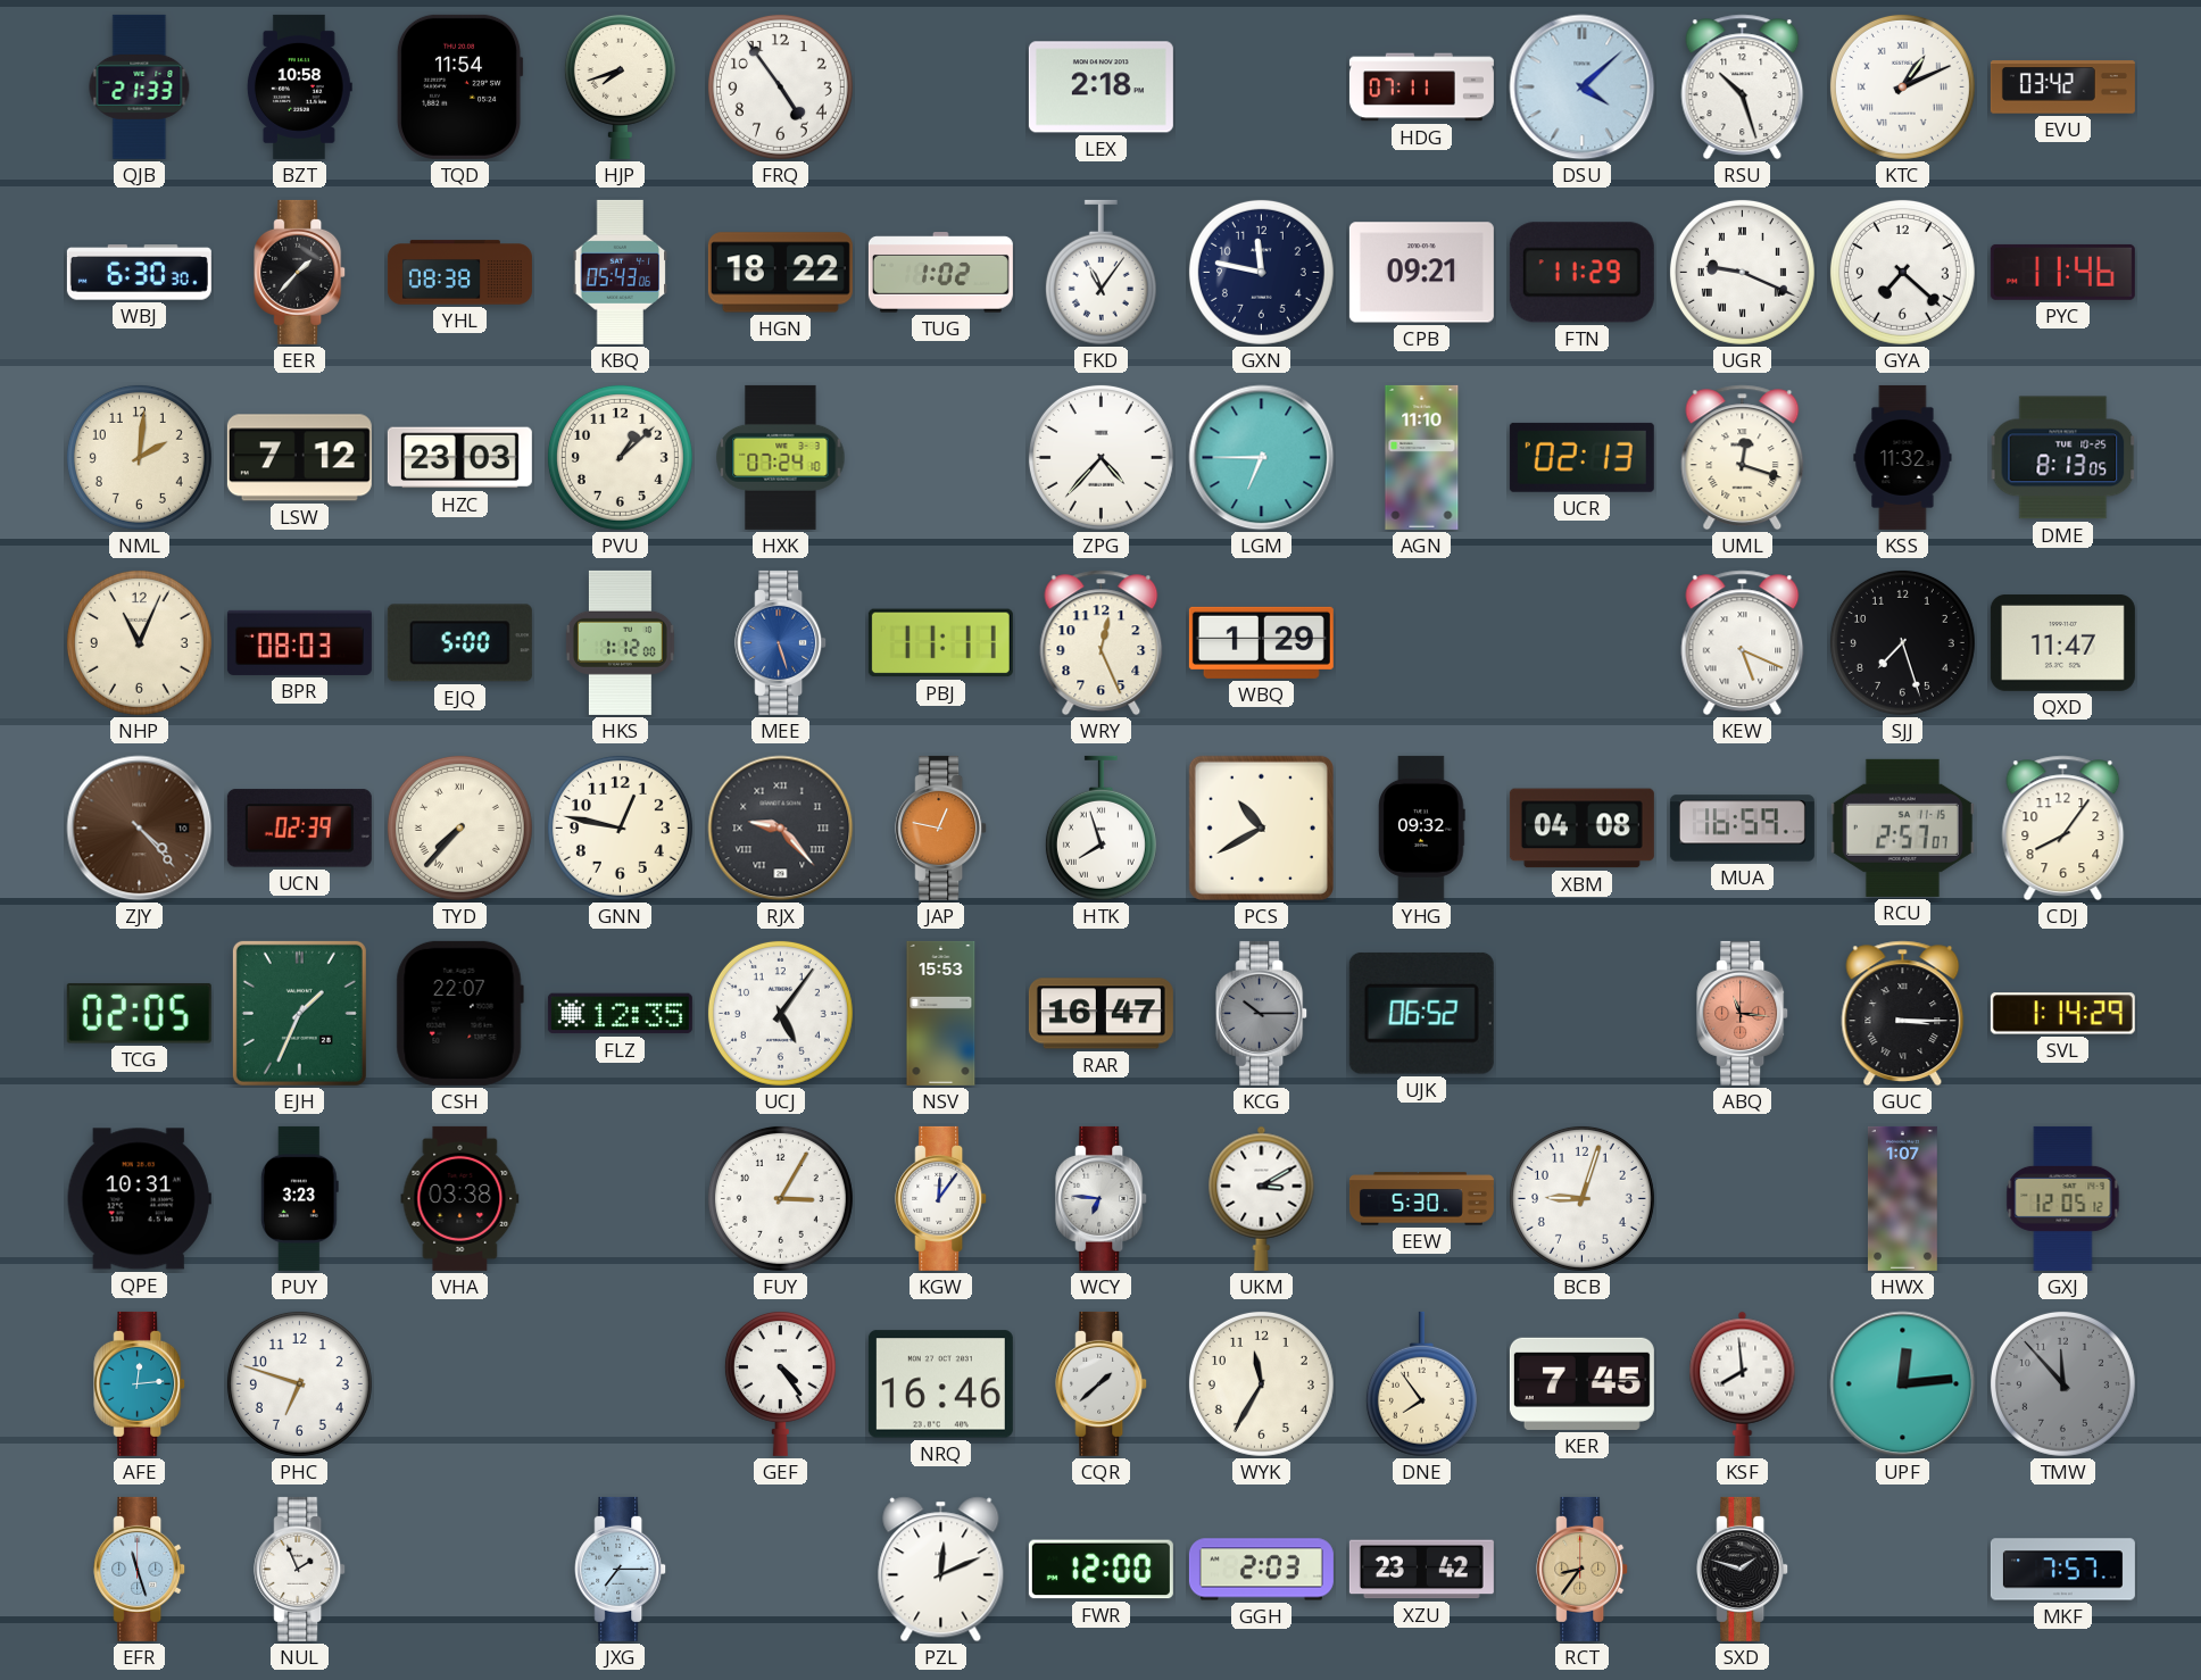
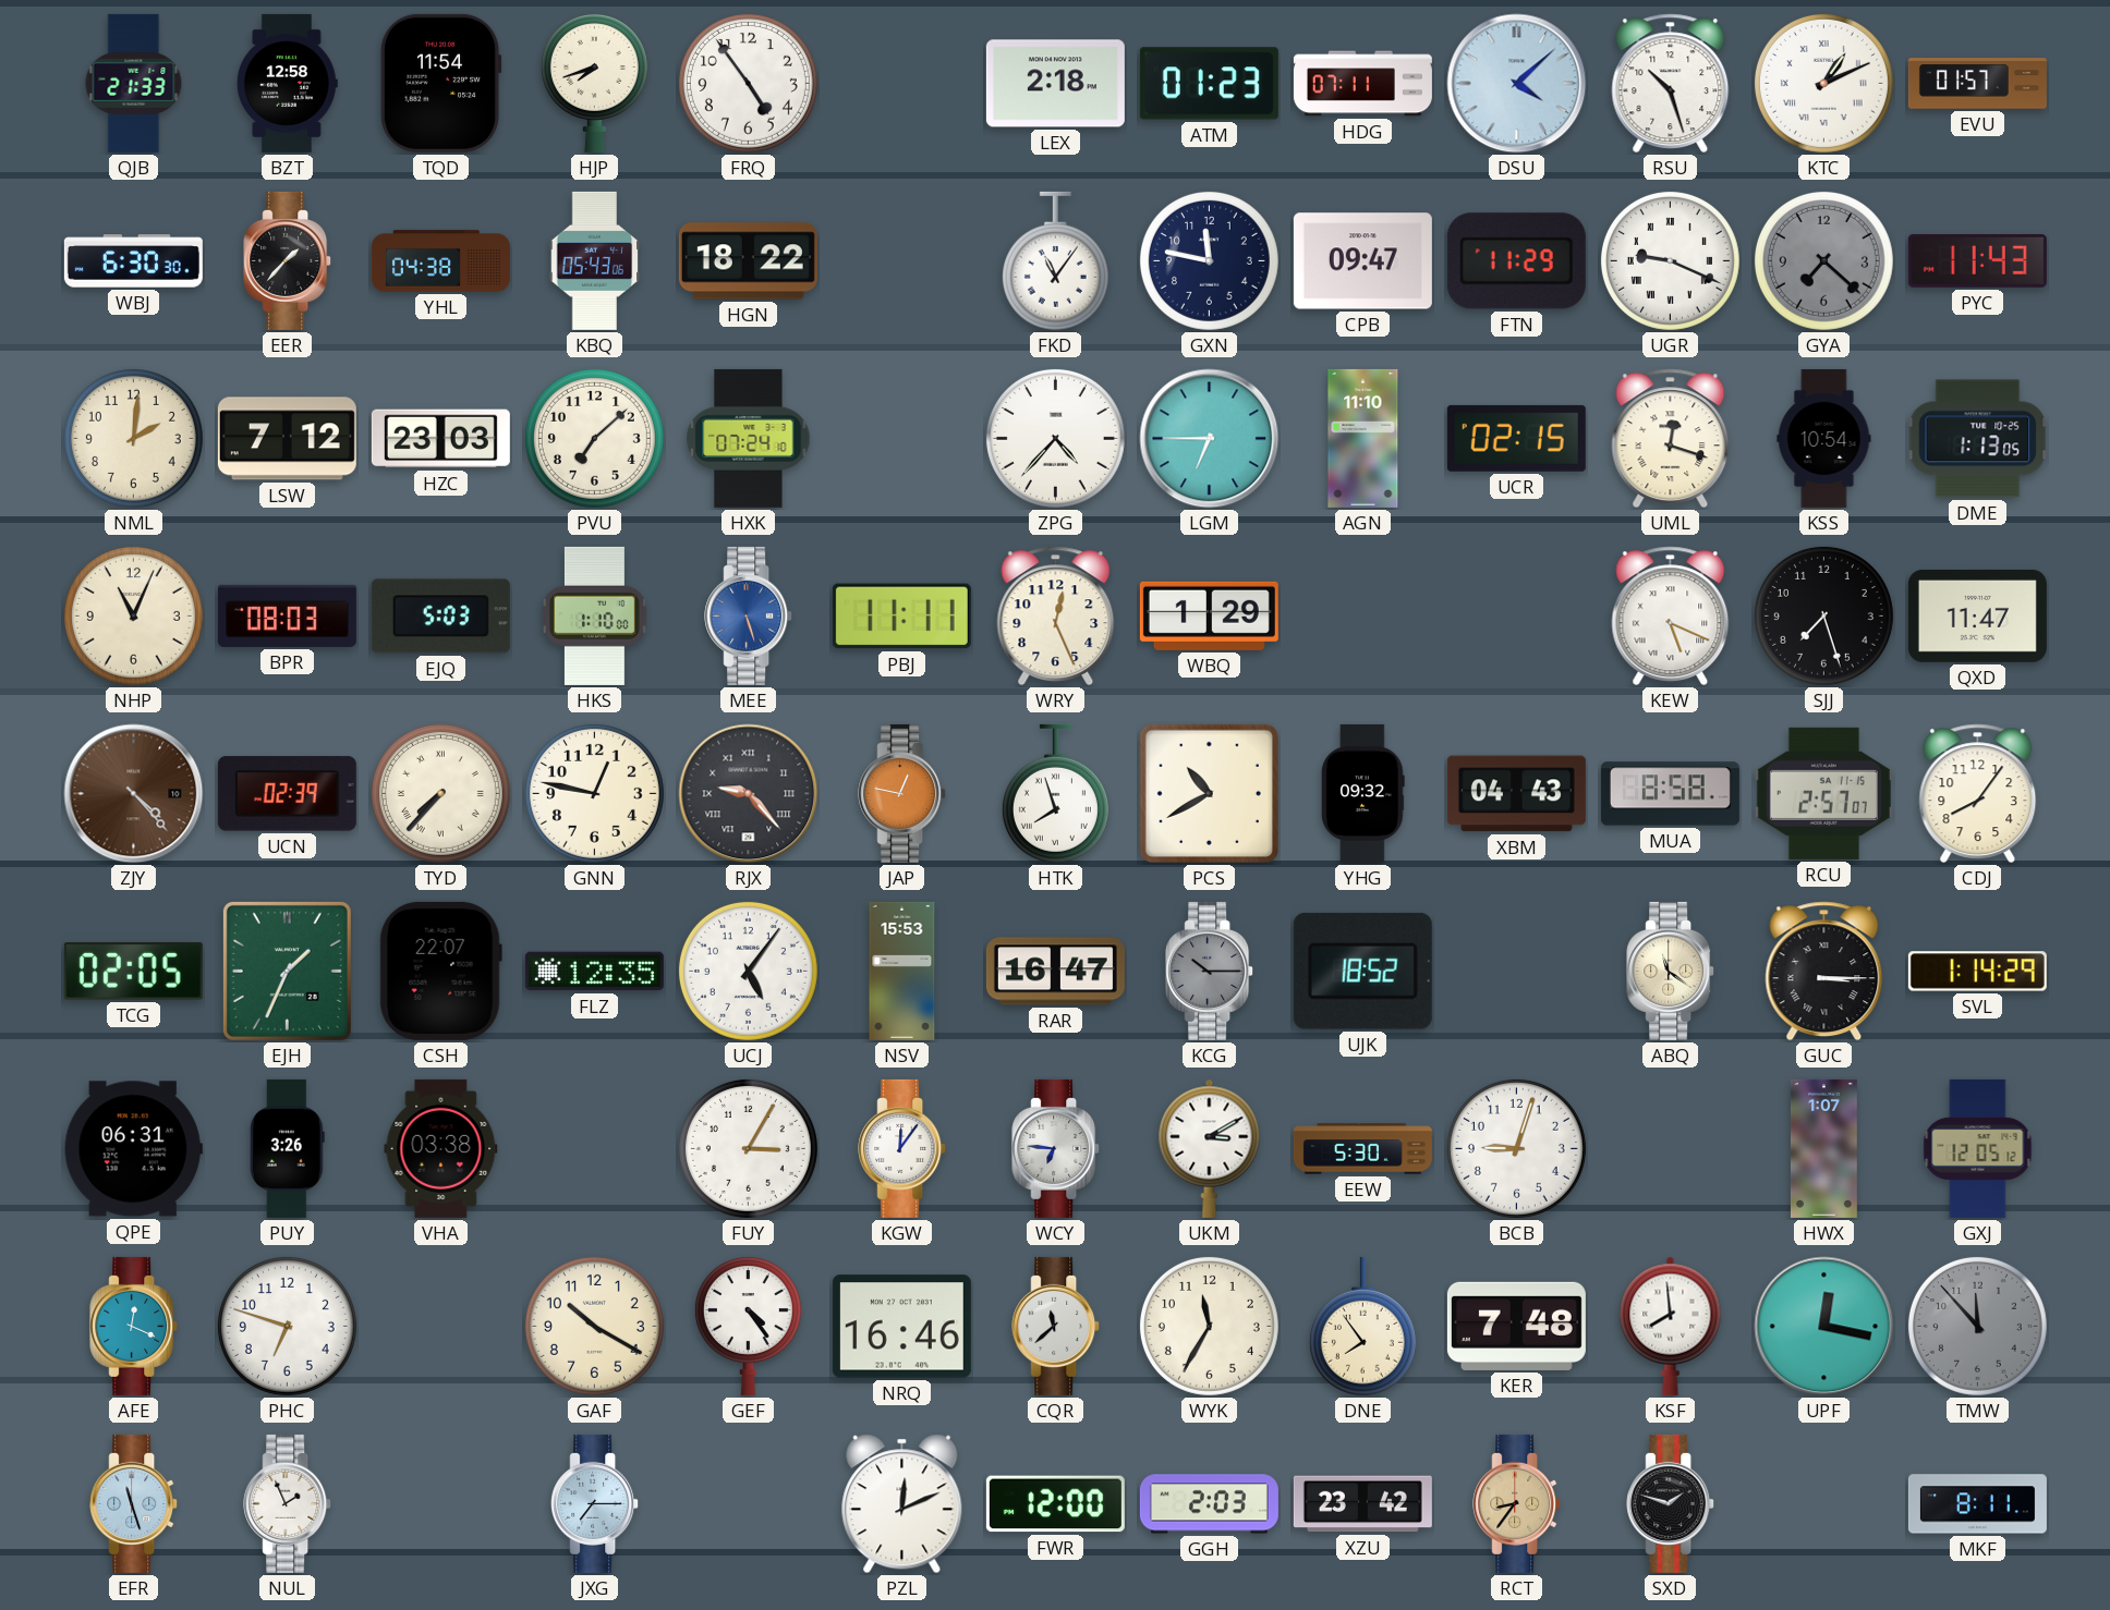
BZT: 10:58 -> 12:58
ATM: none -> 01:23
EVU: 03:42 -> 01:57
YHL: 08:38 -> 04:38
TUG: 1:02 -> none
CPB: 09:21 -> 09:47
GYA dial: white -> grey
PYC: 11:46 -> 11:43
PVU: 1:08 -> 7:08
UCR: 02:13 -> 02:15
KSS: 11:32 -> 10:54
DME: 8:13 -> 1:13
EJQ: 5:00 -> 5:03
HKS: 1:12 -> 1:10
XBM: 04:08 -> 04:43
MUA: 16:59 -> 8:58
UJK: 06:52 -> 18:52
ABQ: 11:16 -> 11:21
ABQ dial: salmon -> cream
QPE: 10:31 -> 06:31
PUY: 3:23 -> 3:26
AFE: 12:14 -> 12:19
GAF: none -> 10:20
CQR: 1:38 -> 11:38
KER: 7:45 -> 7:48
UPF: 12:14 -> 12:17
MKF: 7:57 -> 8:11
